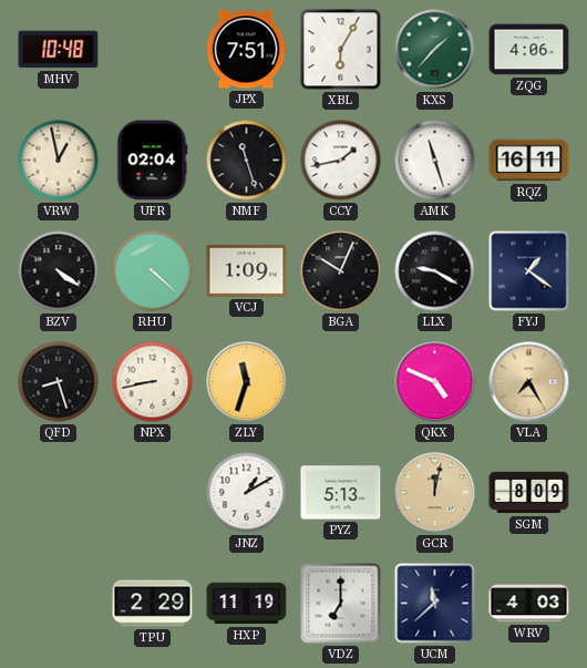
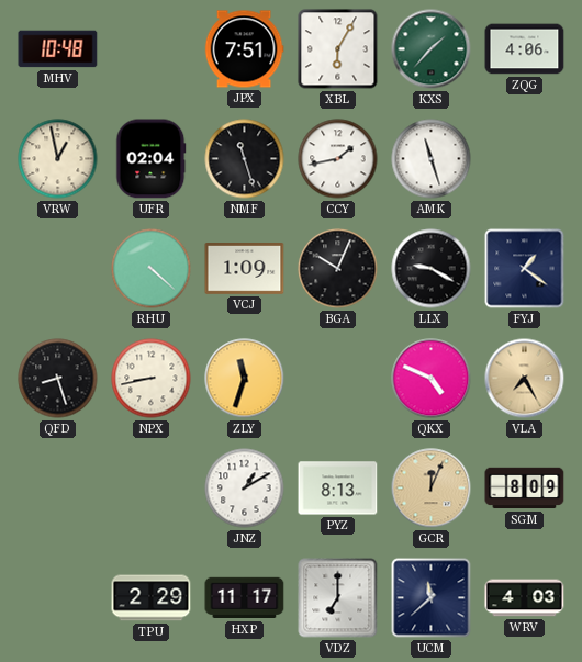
RQZ: 16:11 -> none
BZV: 4:21 -> none
PYZ: 5:13 -> 8:13
GCR: 12:02 -> 12:04
HXP: 11:19 -> 11:17
